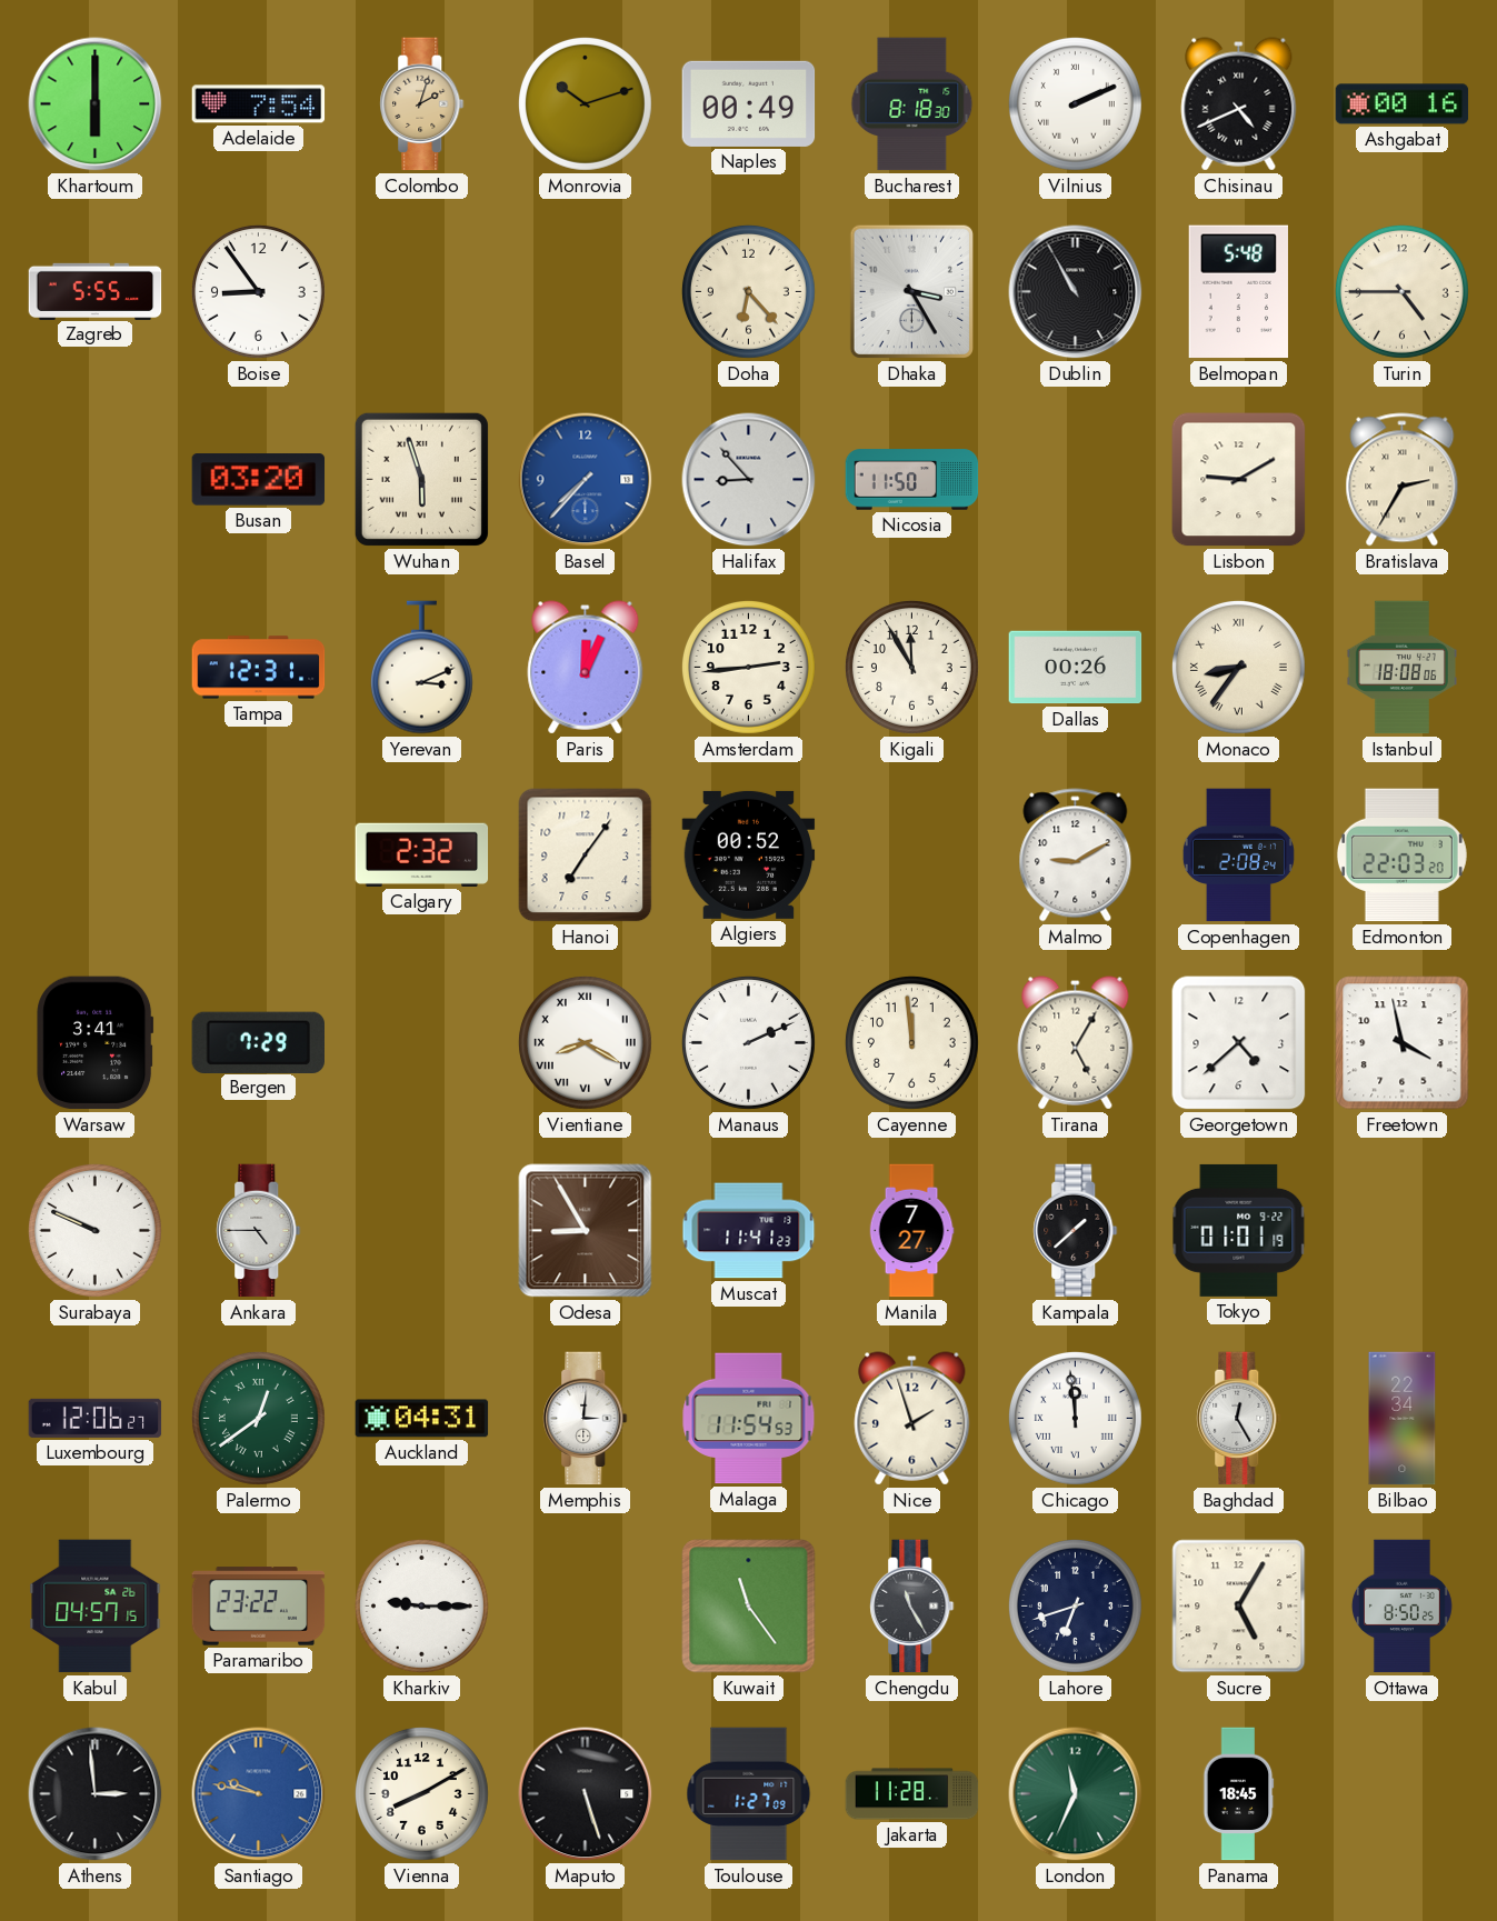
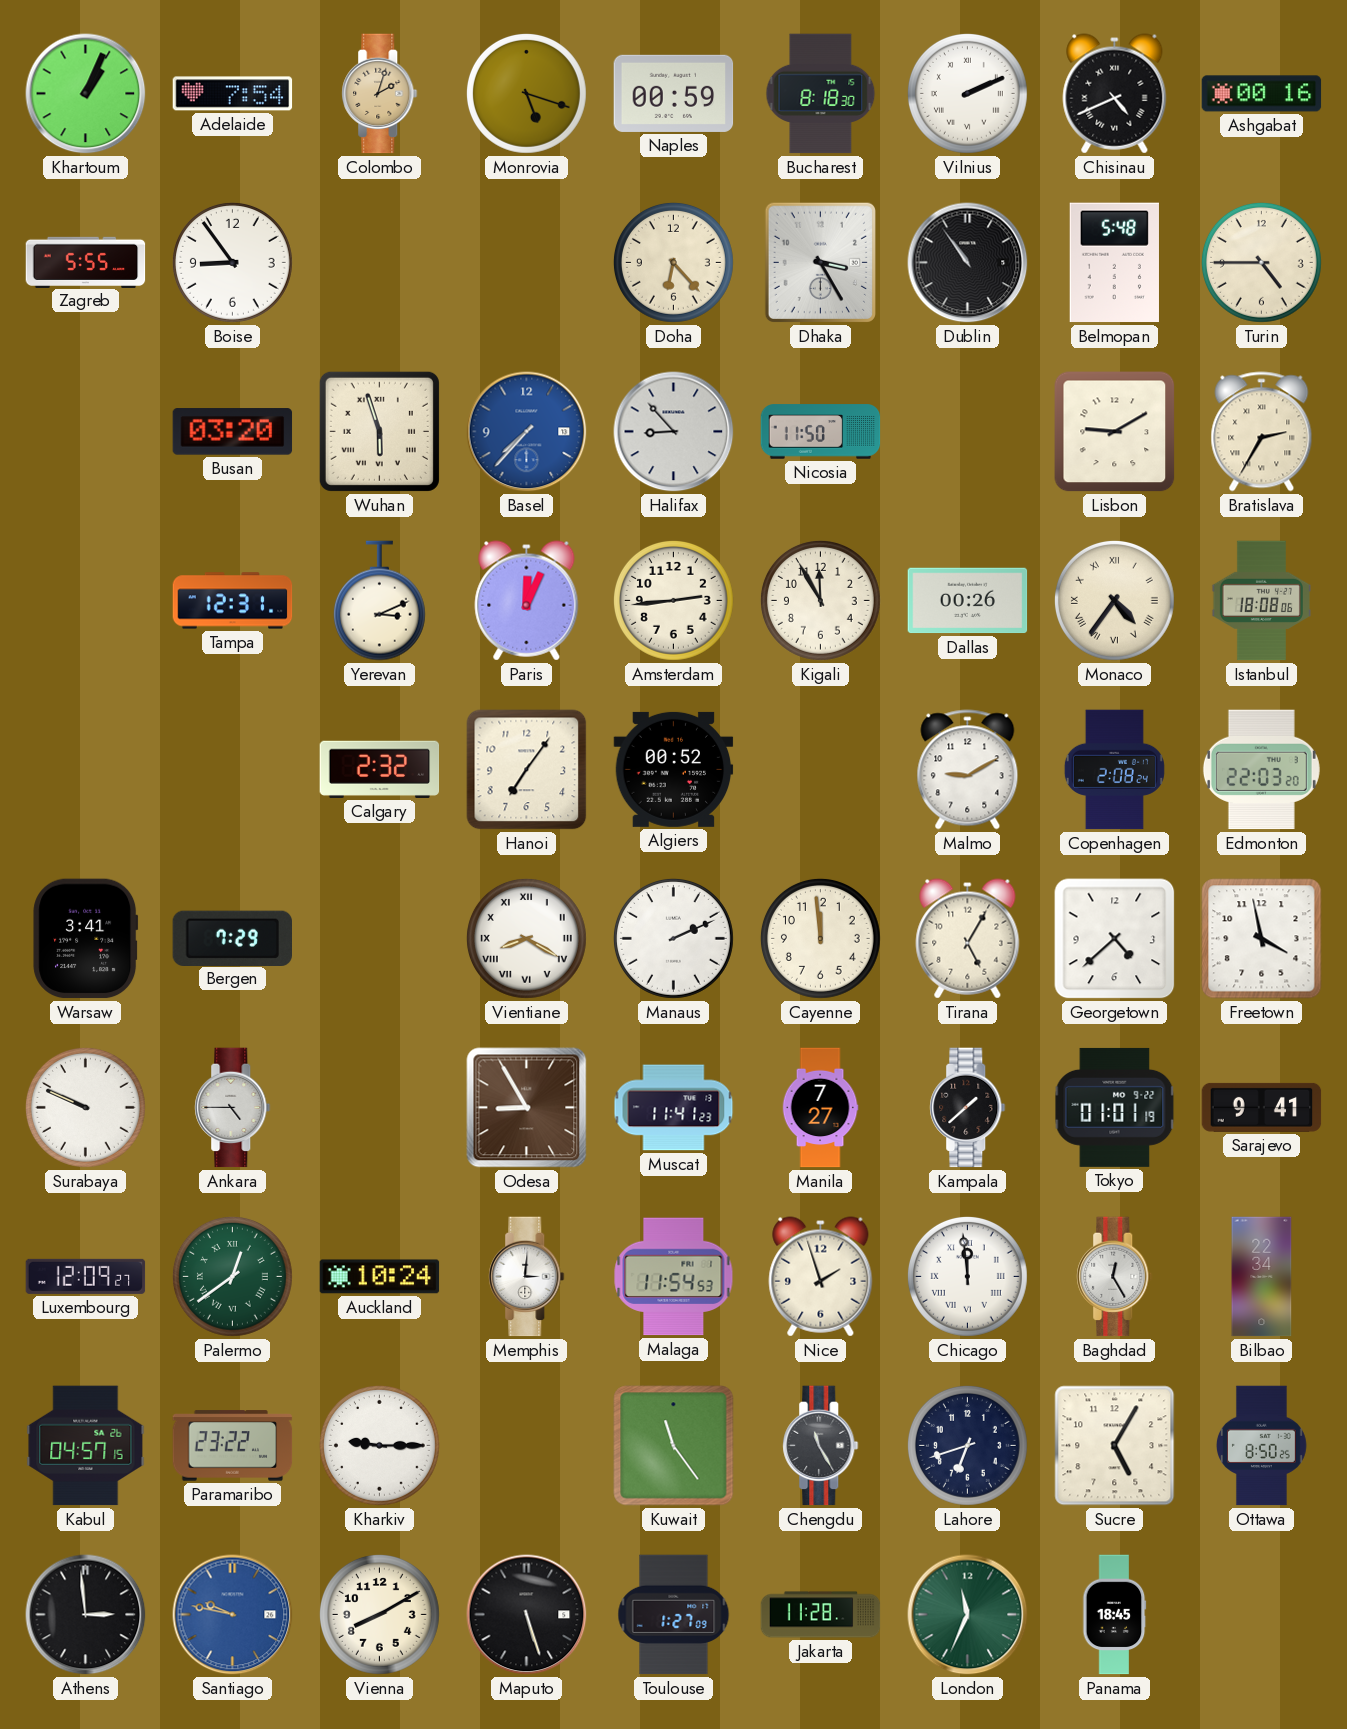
Khartoum: 6:00 -> 1:04
Monrovia: 10:12 -> 5:18
Naples: 00:49 -> 00:59
Dublin: 10:55 -> 10:54
Monaco: 8:36 -> 4:36
Sarajevo: none -> 9:41
Luxembourg: 12:06 -> 12:09
Auckland: 04:31 -> 10:24
